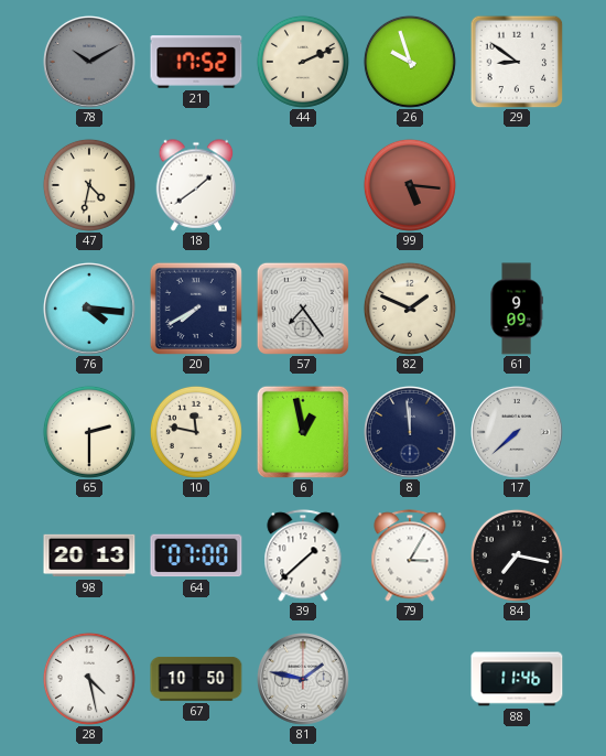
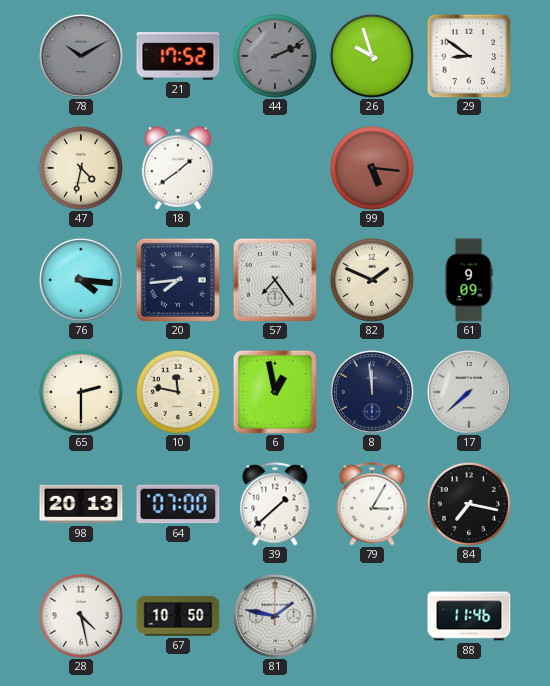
44 dial: cream -> grey
20: 7:40 -> 7:44
